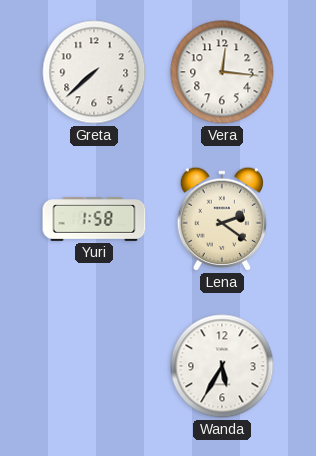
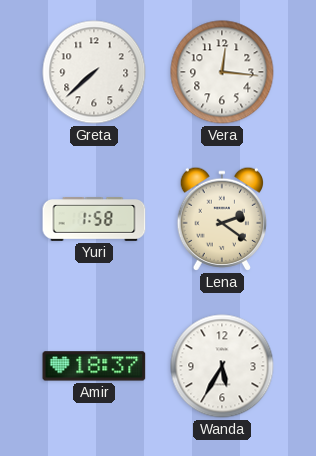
Amir: none -> 18:37
